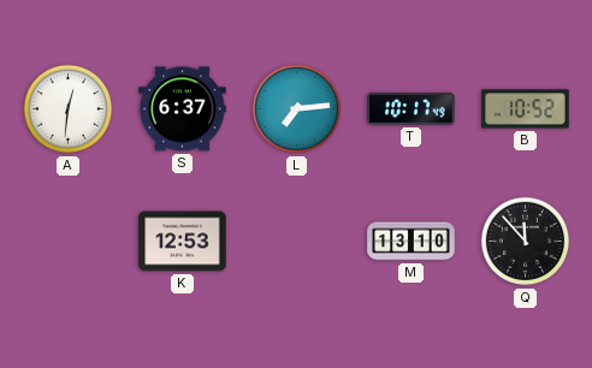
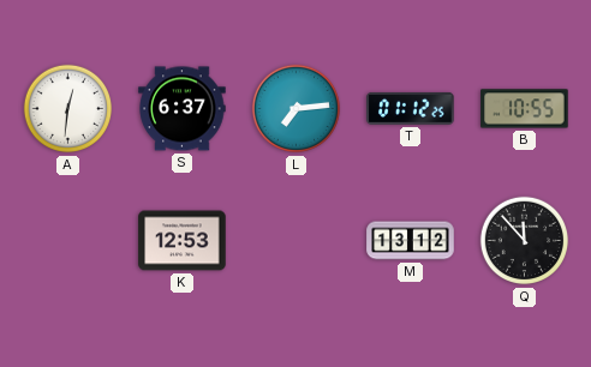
T: 10:17 -> 01:12
B: 10:52 -> 10:55
M: 13:10 -> 13:12
